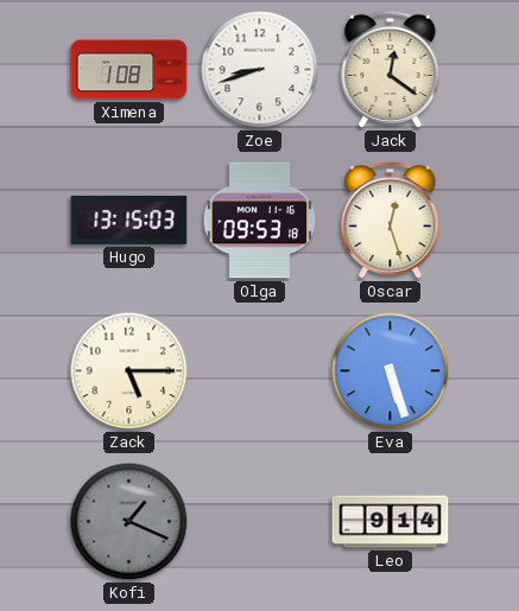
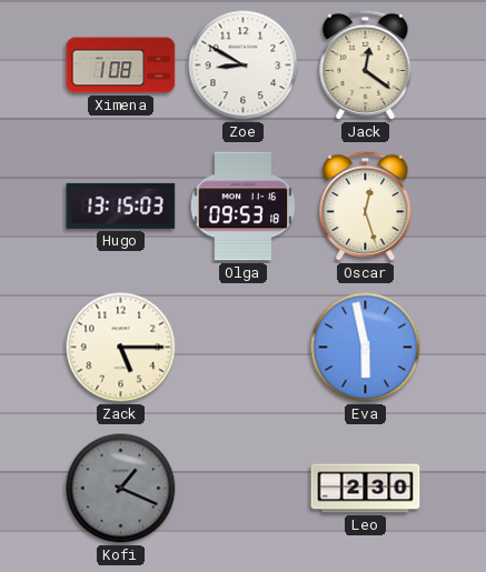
Zoe: 8:42 -> 8:50
Eva: 5:27 -> 5:58
Leo: 9:14 -> 2:30
